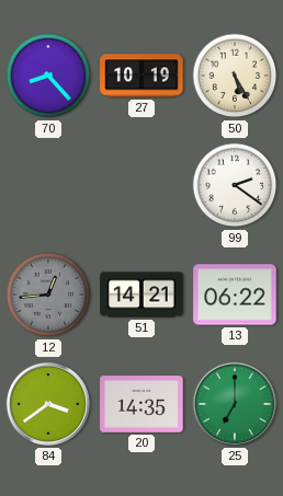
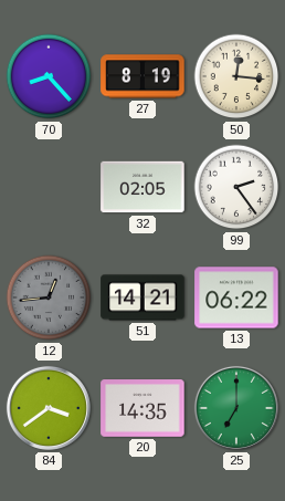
27: 10:19 -> 8:19
50: 5:25 -> 12:16
32: none -> 02:05
99: 2:21 -> 2:24
